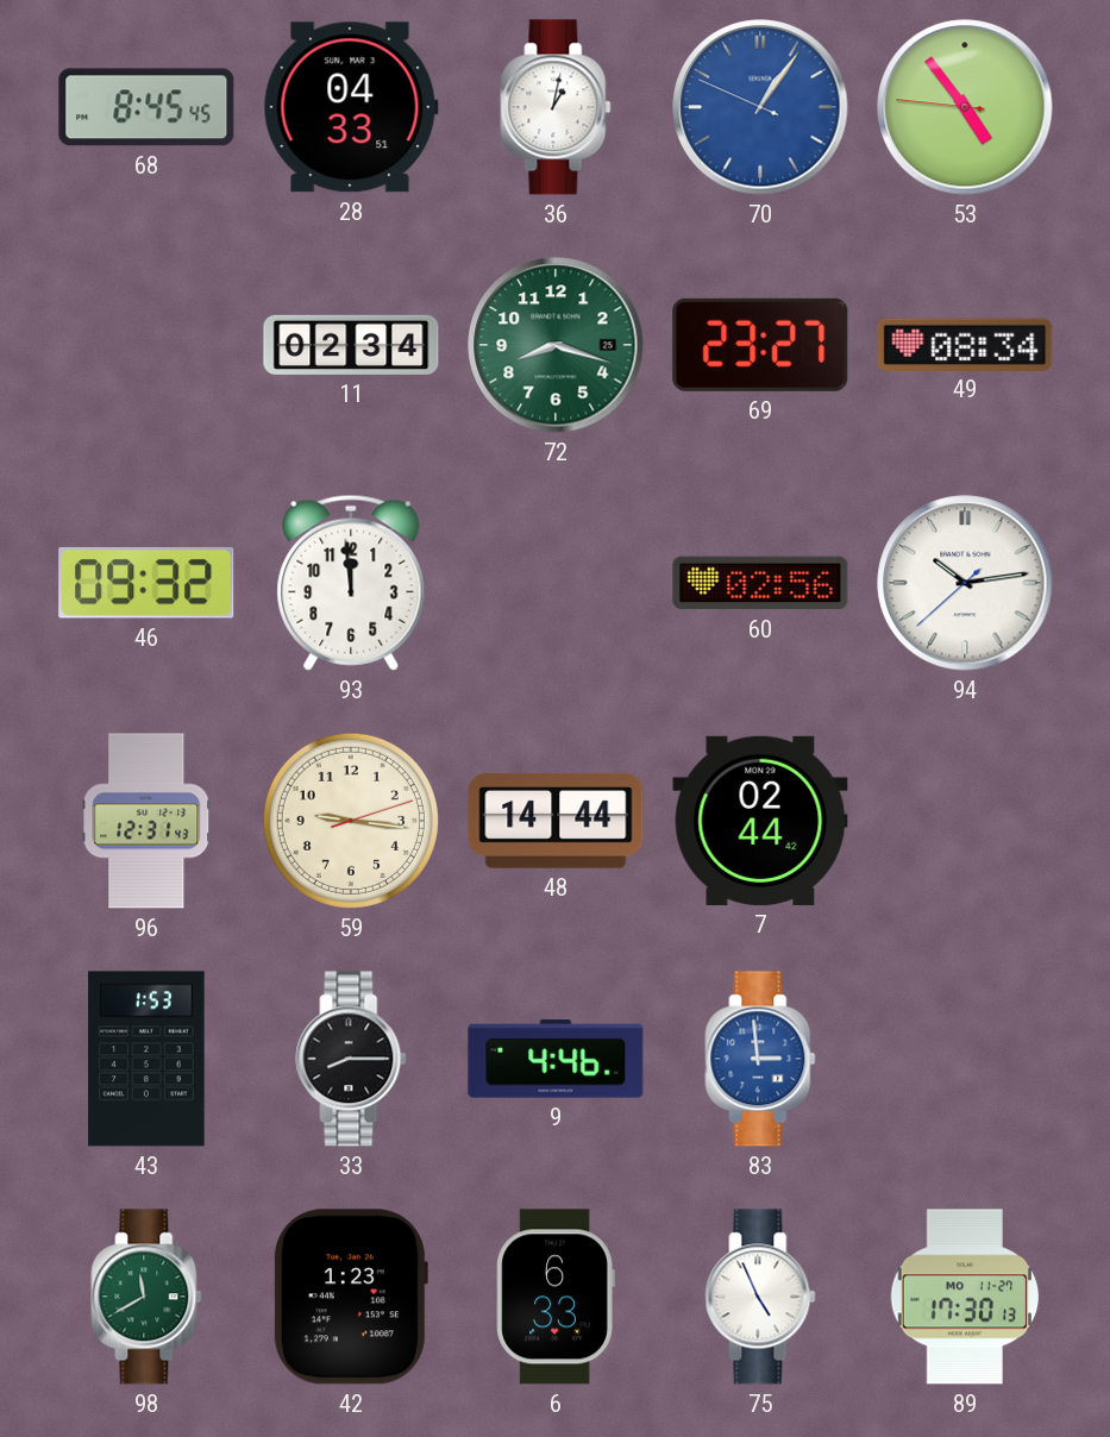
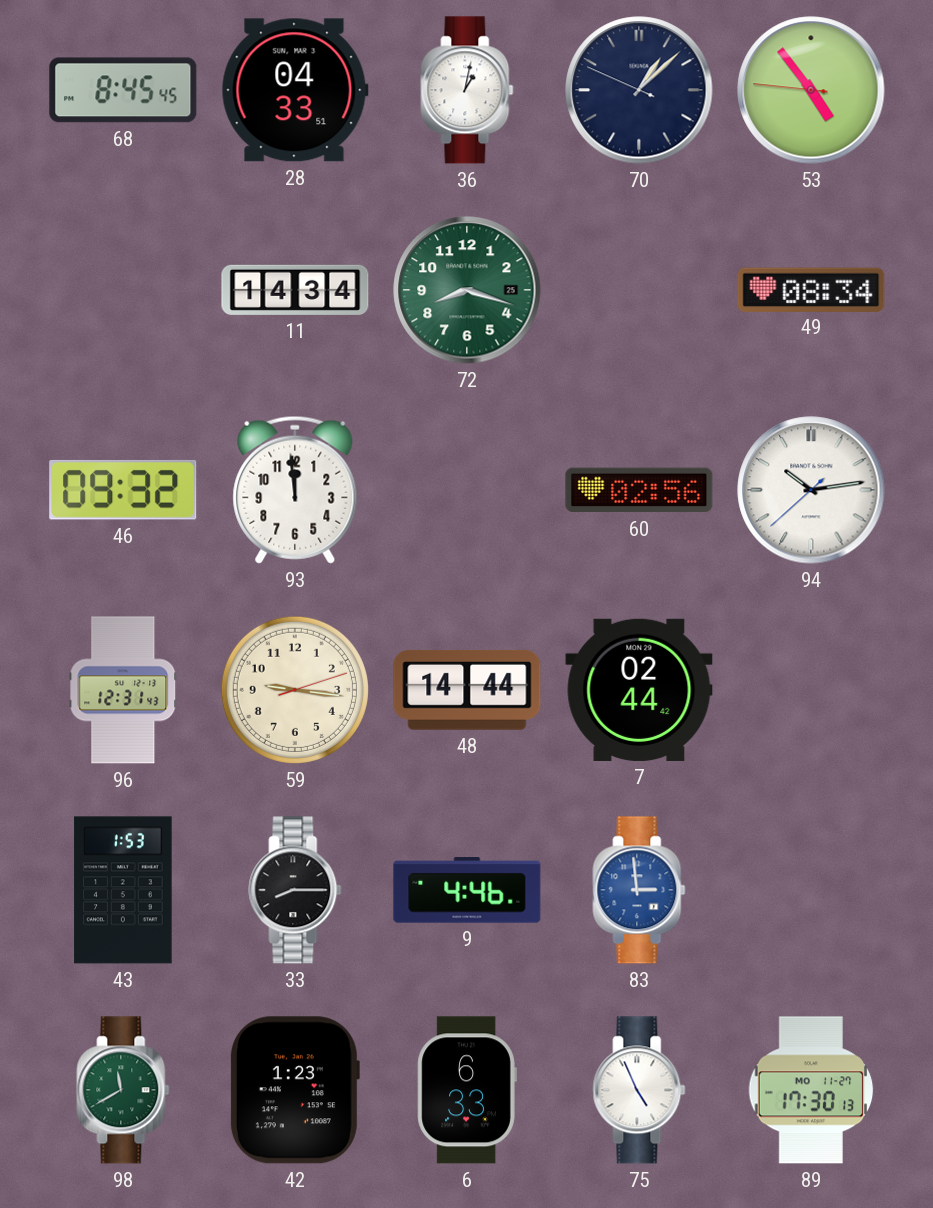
70: 1:05 -> 1:07
70 dial: blue -> navy
11: 02:34 -> 14:34
69: 23:27 -> none
